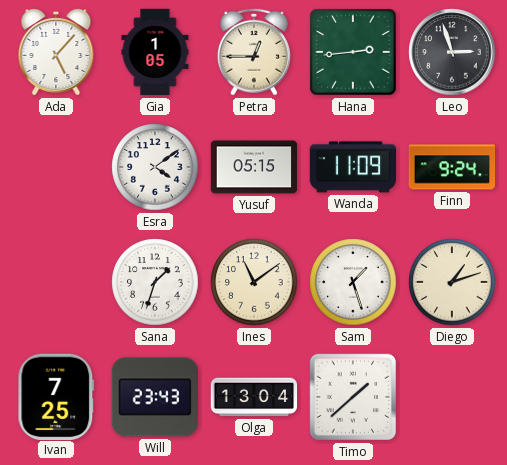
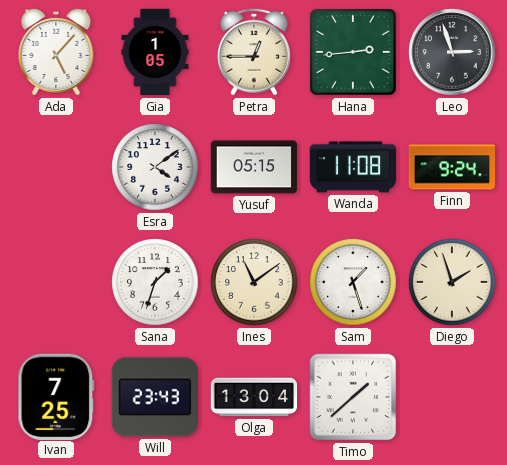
Wanda: 11:09 -> 11:08
Diego: 1:12 -> 1:57
